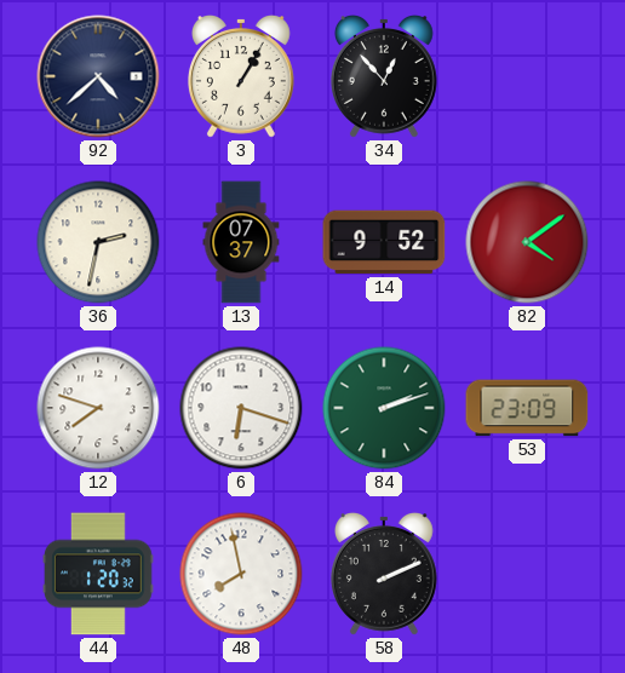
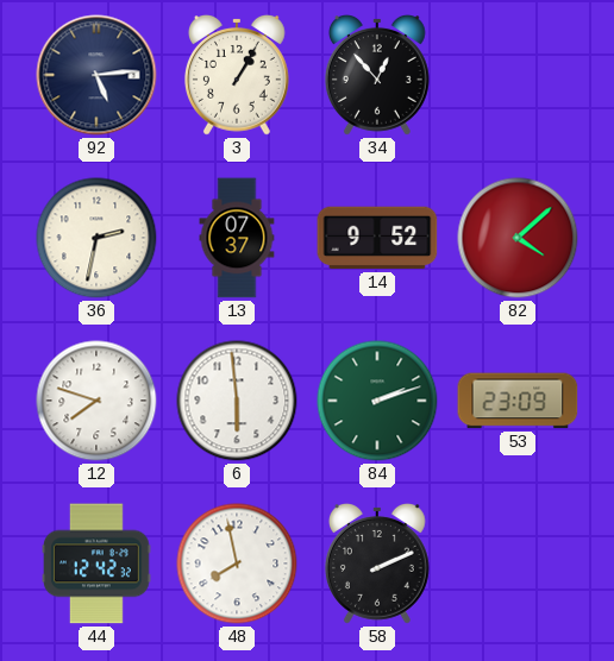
92: 4:38 -> 5:14
82: 4:09 -> 4:08
6: 6:18 -> 5:59
44: 1:20 -> 12:42
